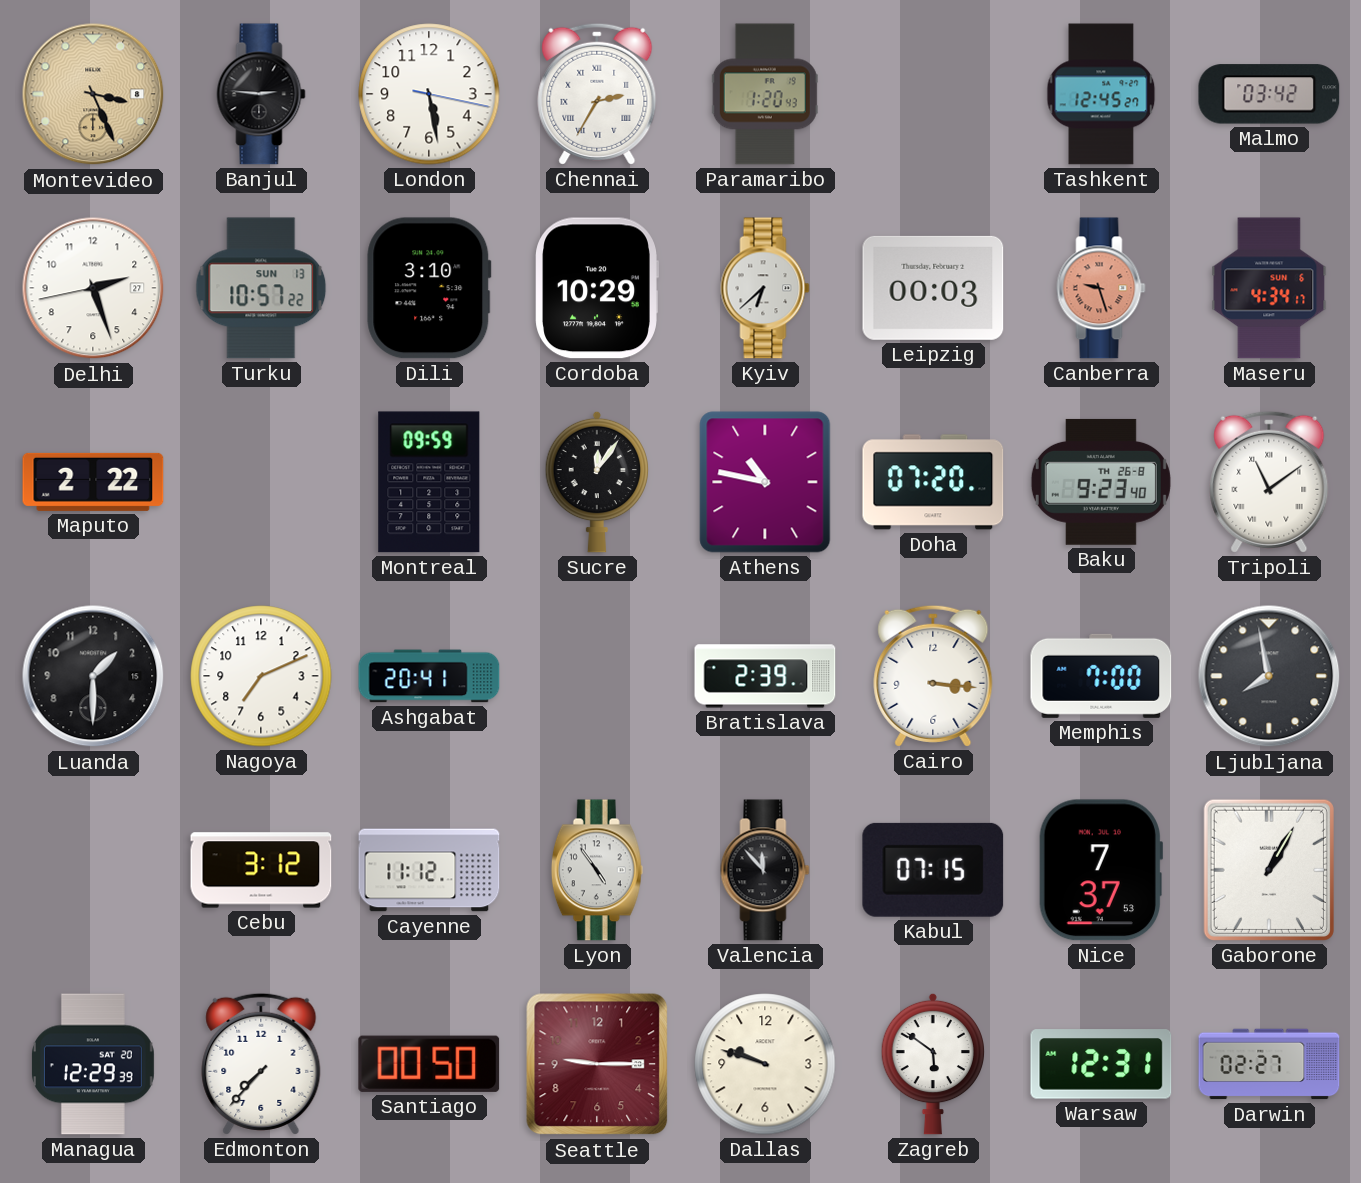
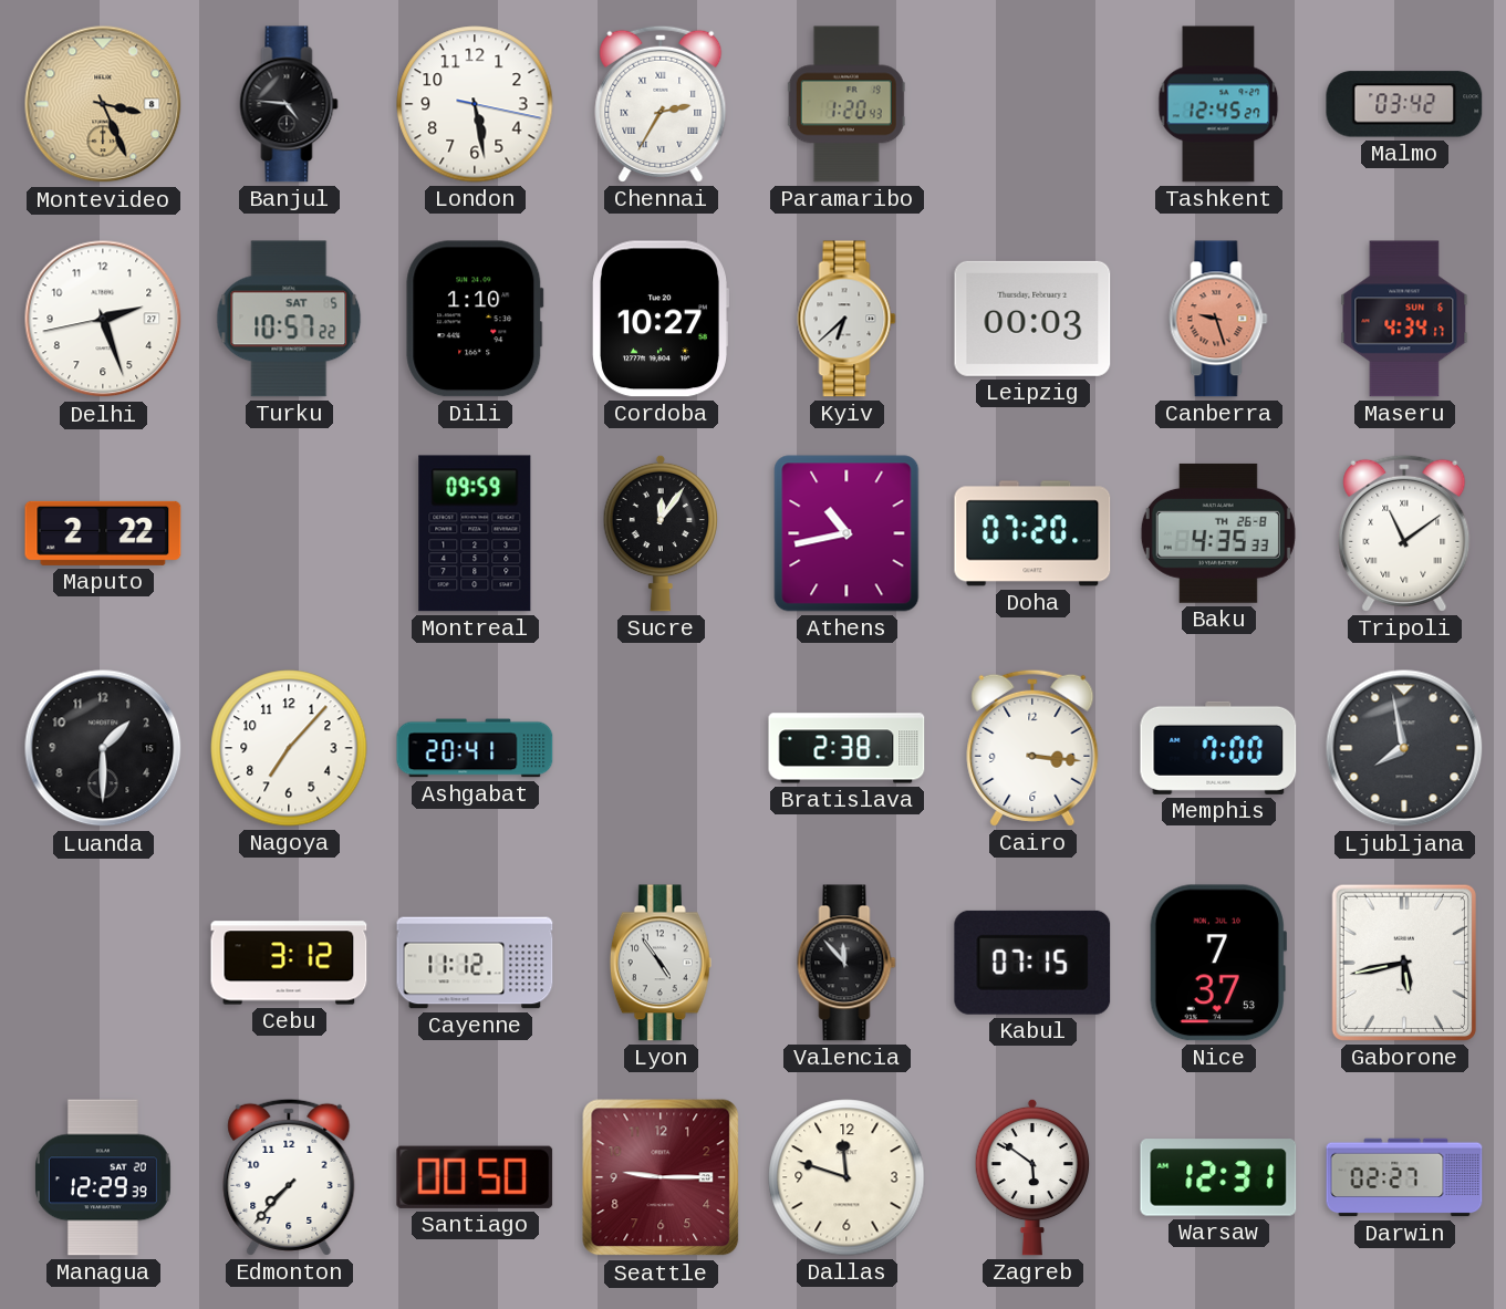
Banjul: 2:46 -> 4:46
Turku date: SUN 13 -> SAT 5
Dili: 3:10 -> 1:10
Cordoba: 10:29 -> 10:27
Athens: 10:47 -> 10:43
Baku: 9:23 -> 4:35
Nagoya: 7:11 -> 7:07
Bratislava: 2:39 -> 2:38
Gaborone: 1:05 -> 5:43
Dallas: 9:48 -> 11:48
